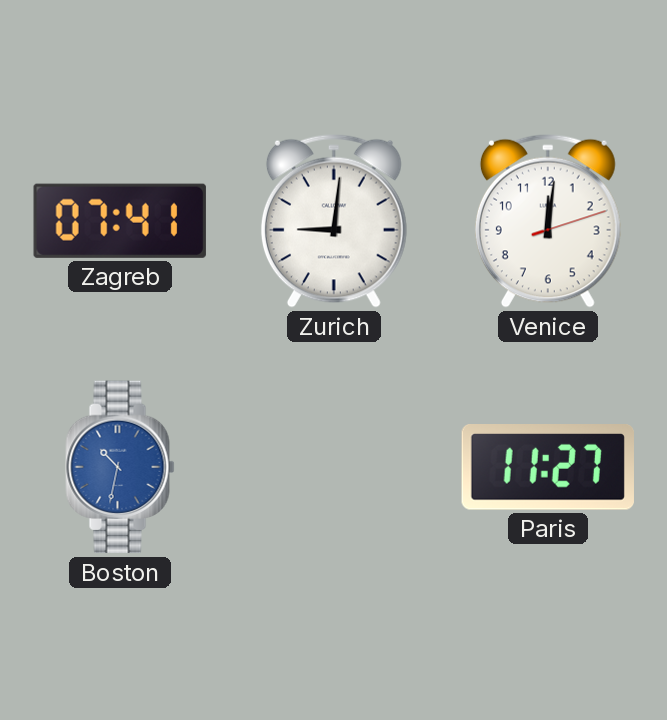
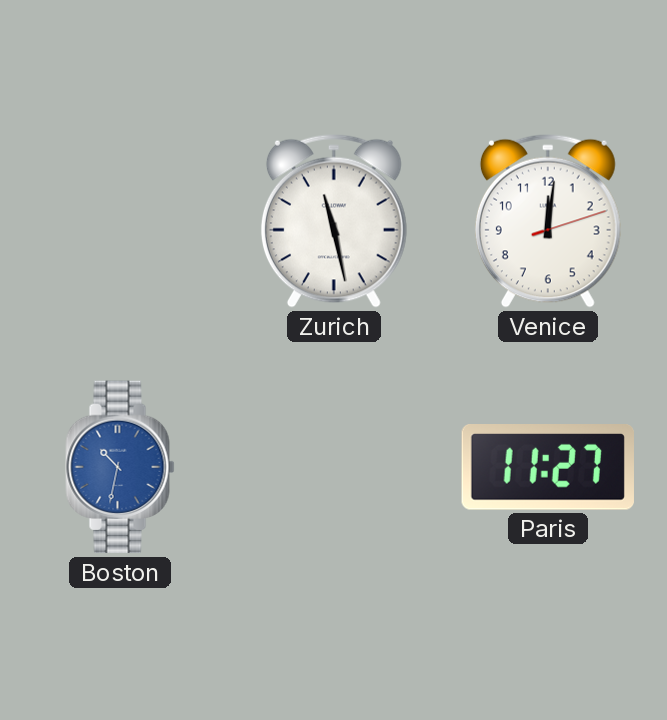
Zagreb: 07:41 -> none
Zurich: 9:01 -> 11:28
